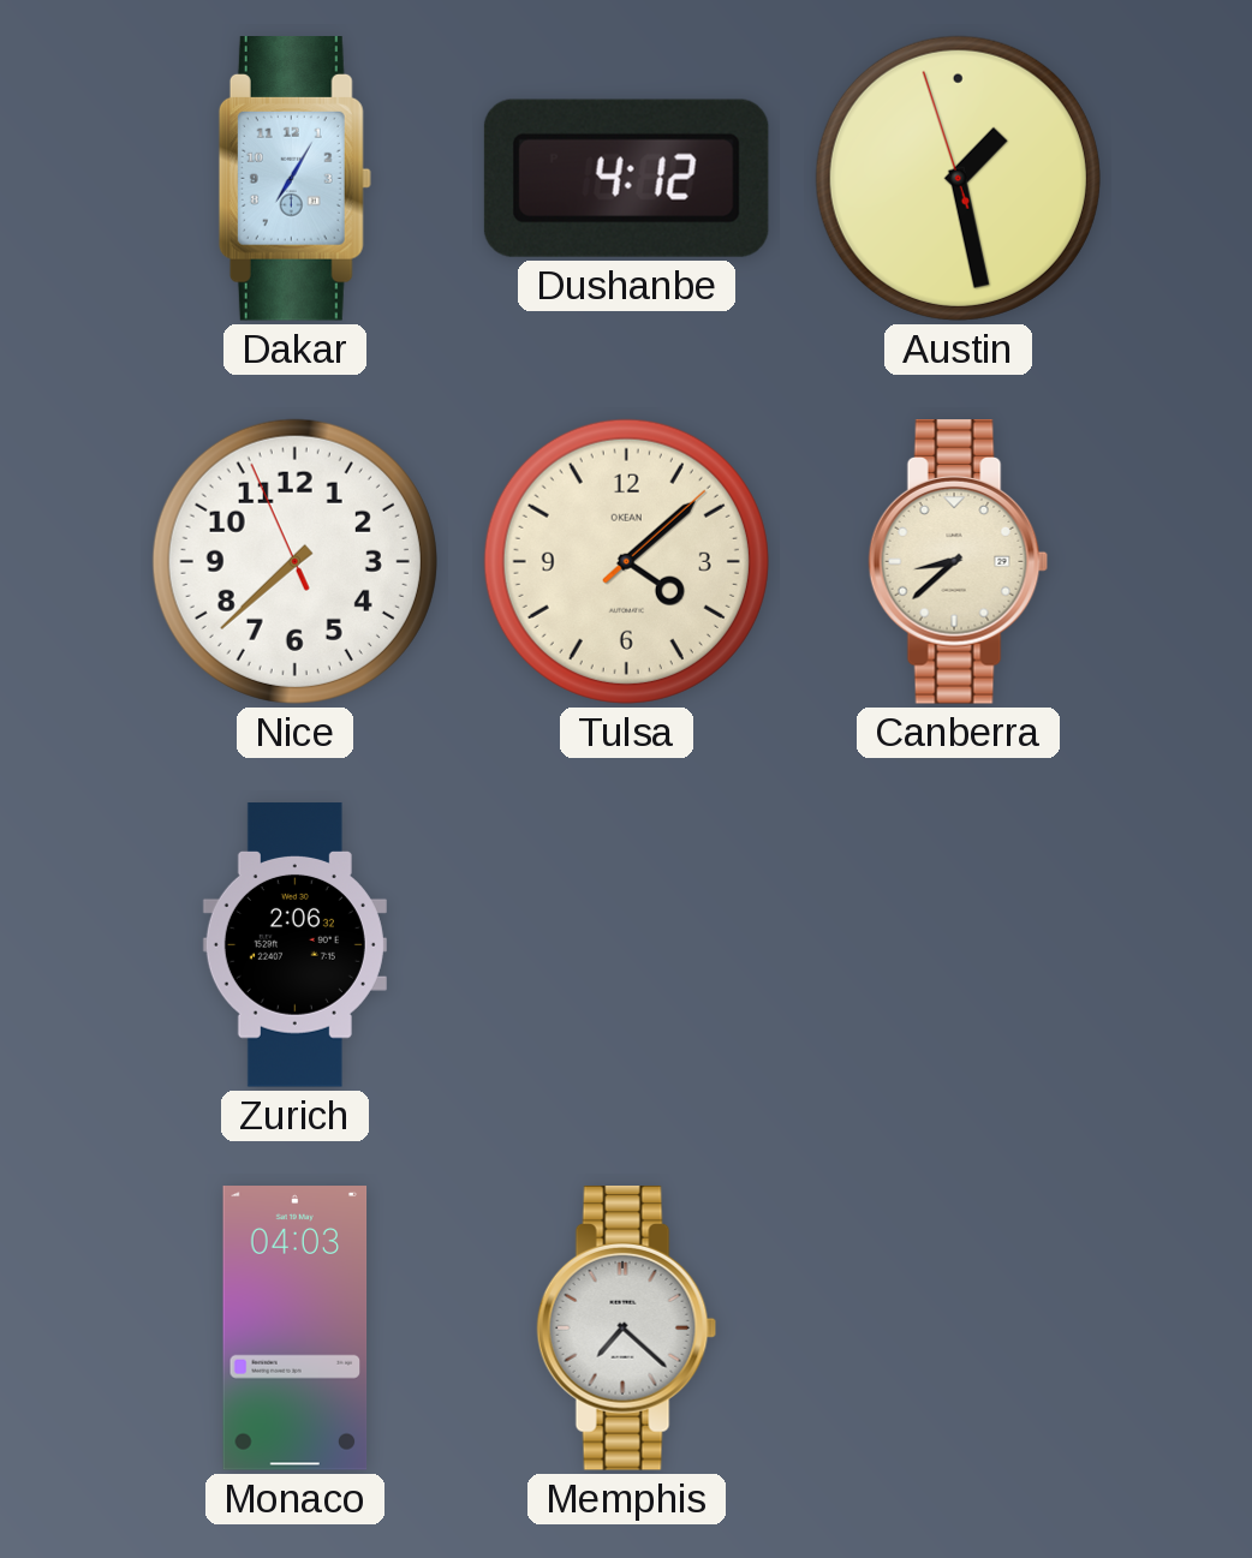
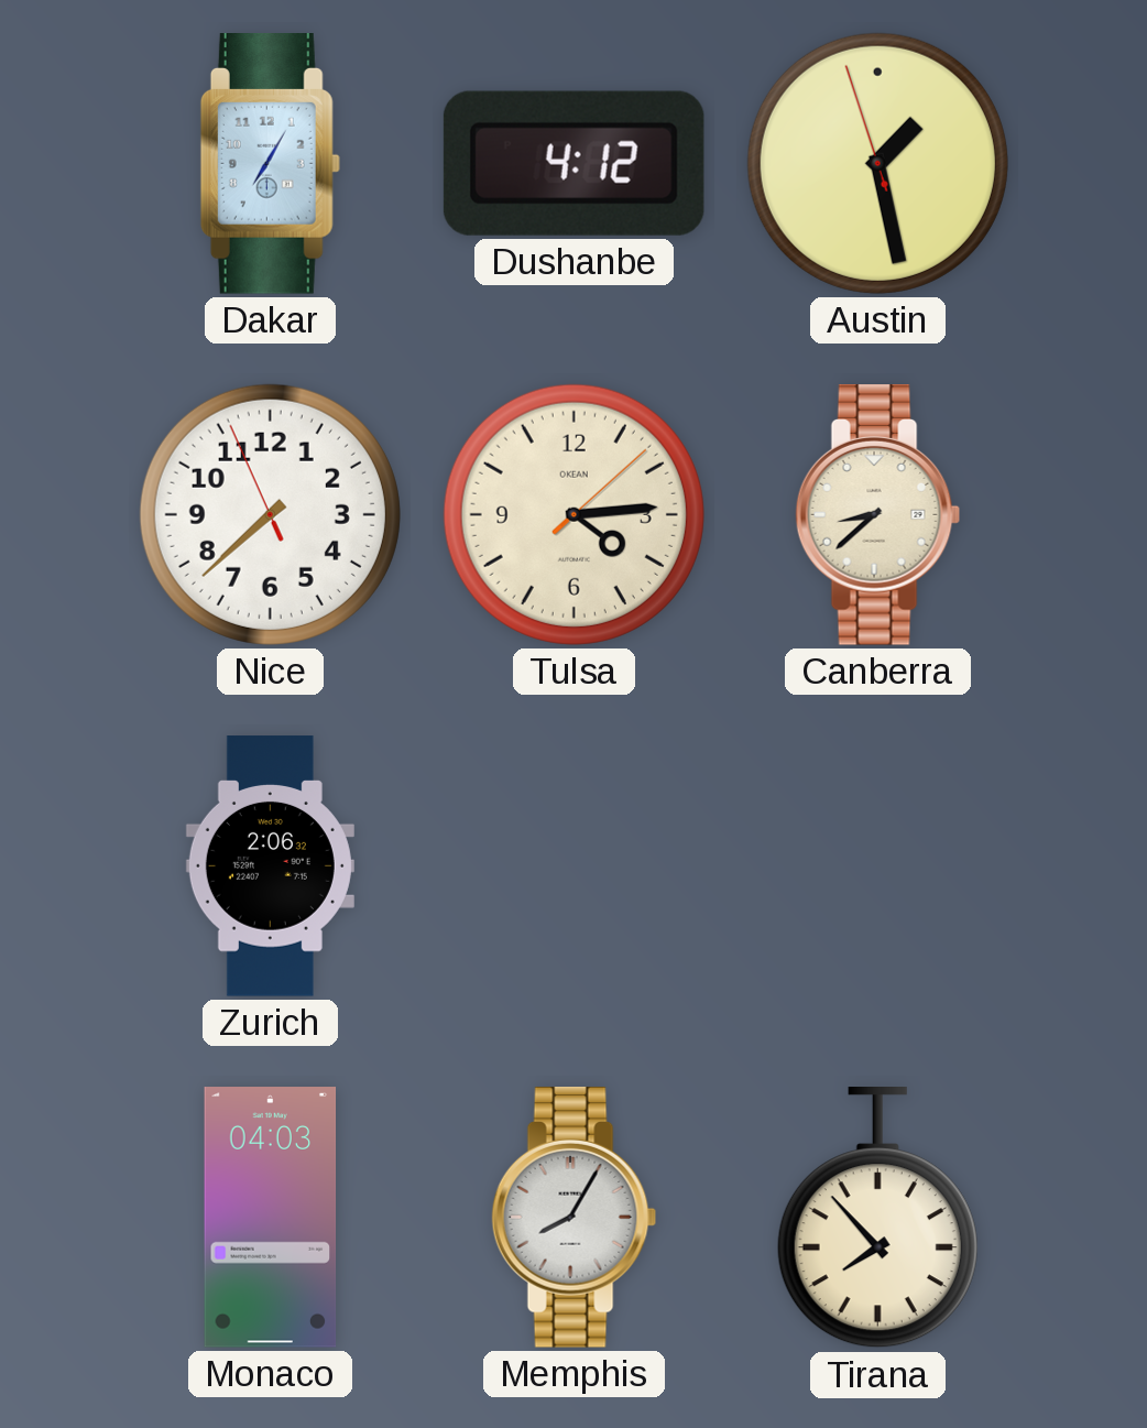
Tulsa: 4:08 -> 4:14
Memphis: 7:22 -> 8:05
Tirana: none -> 7:53
